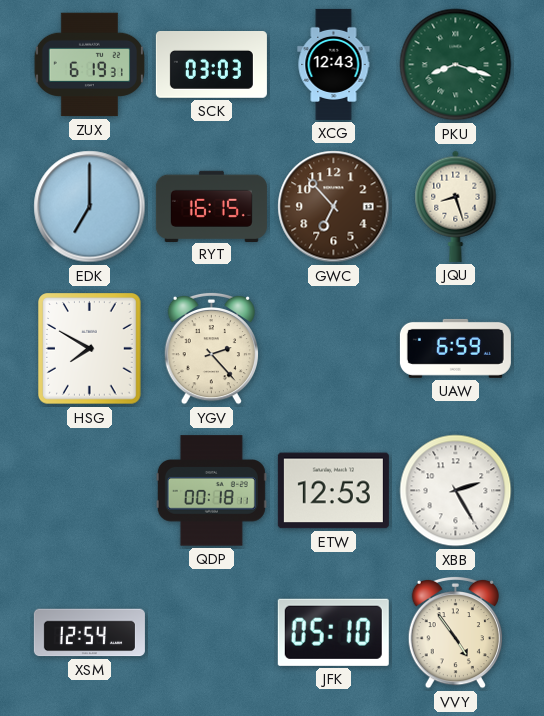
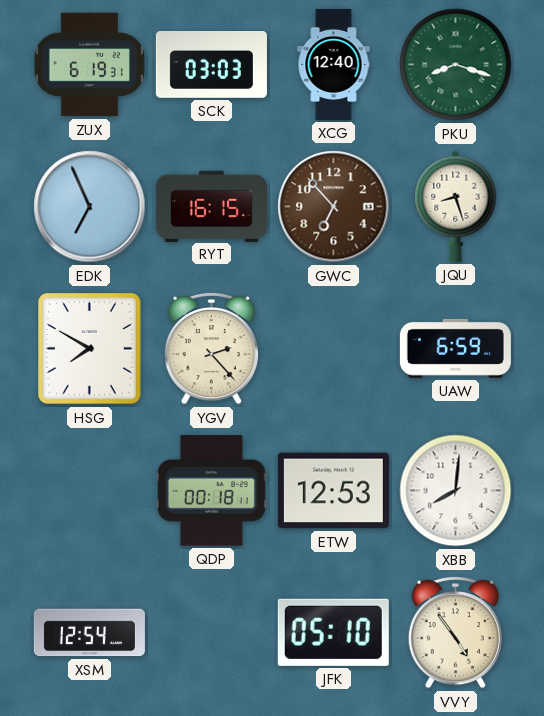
XCG: 12:43 -> 12:40
EDK: 7:00 -> 6:56
XBB: 2:25 -> 8:01
